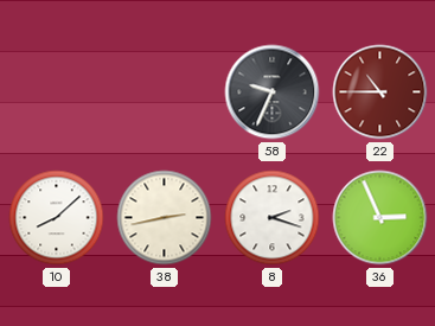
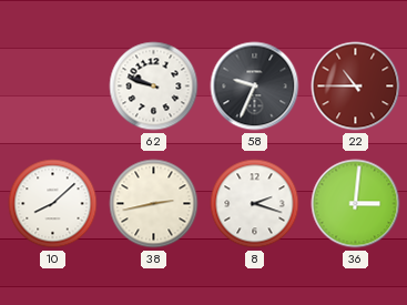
62: none -> 9:48
36: 2:56 -> 3:01
